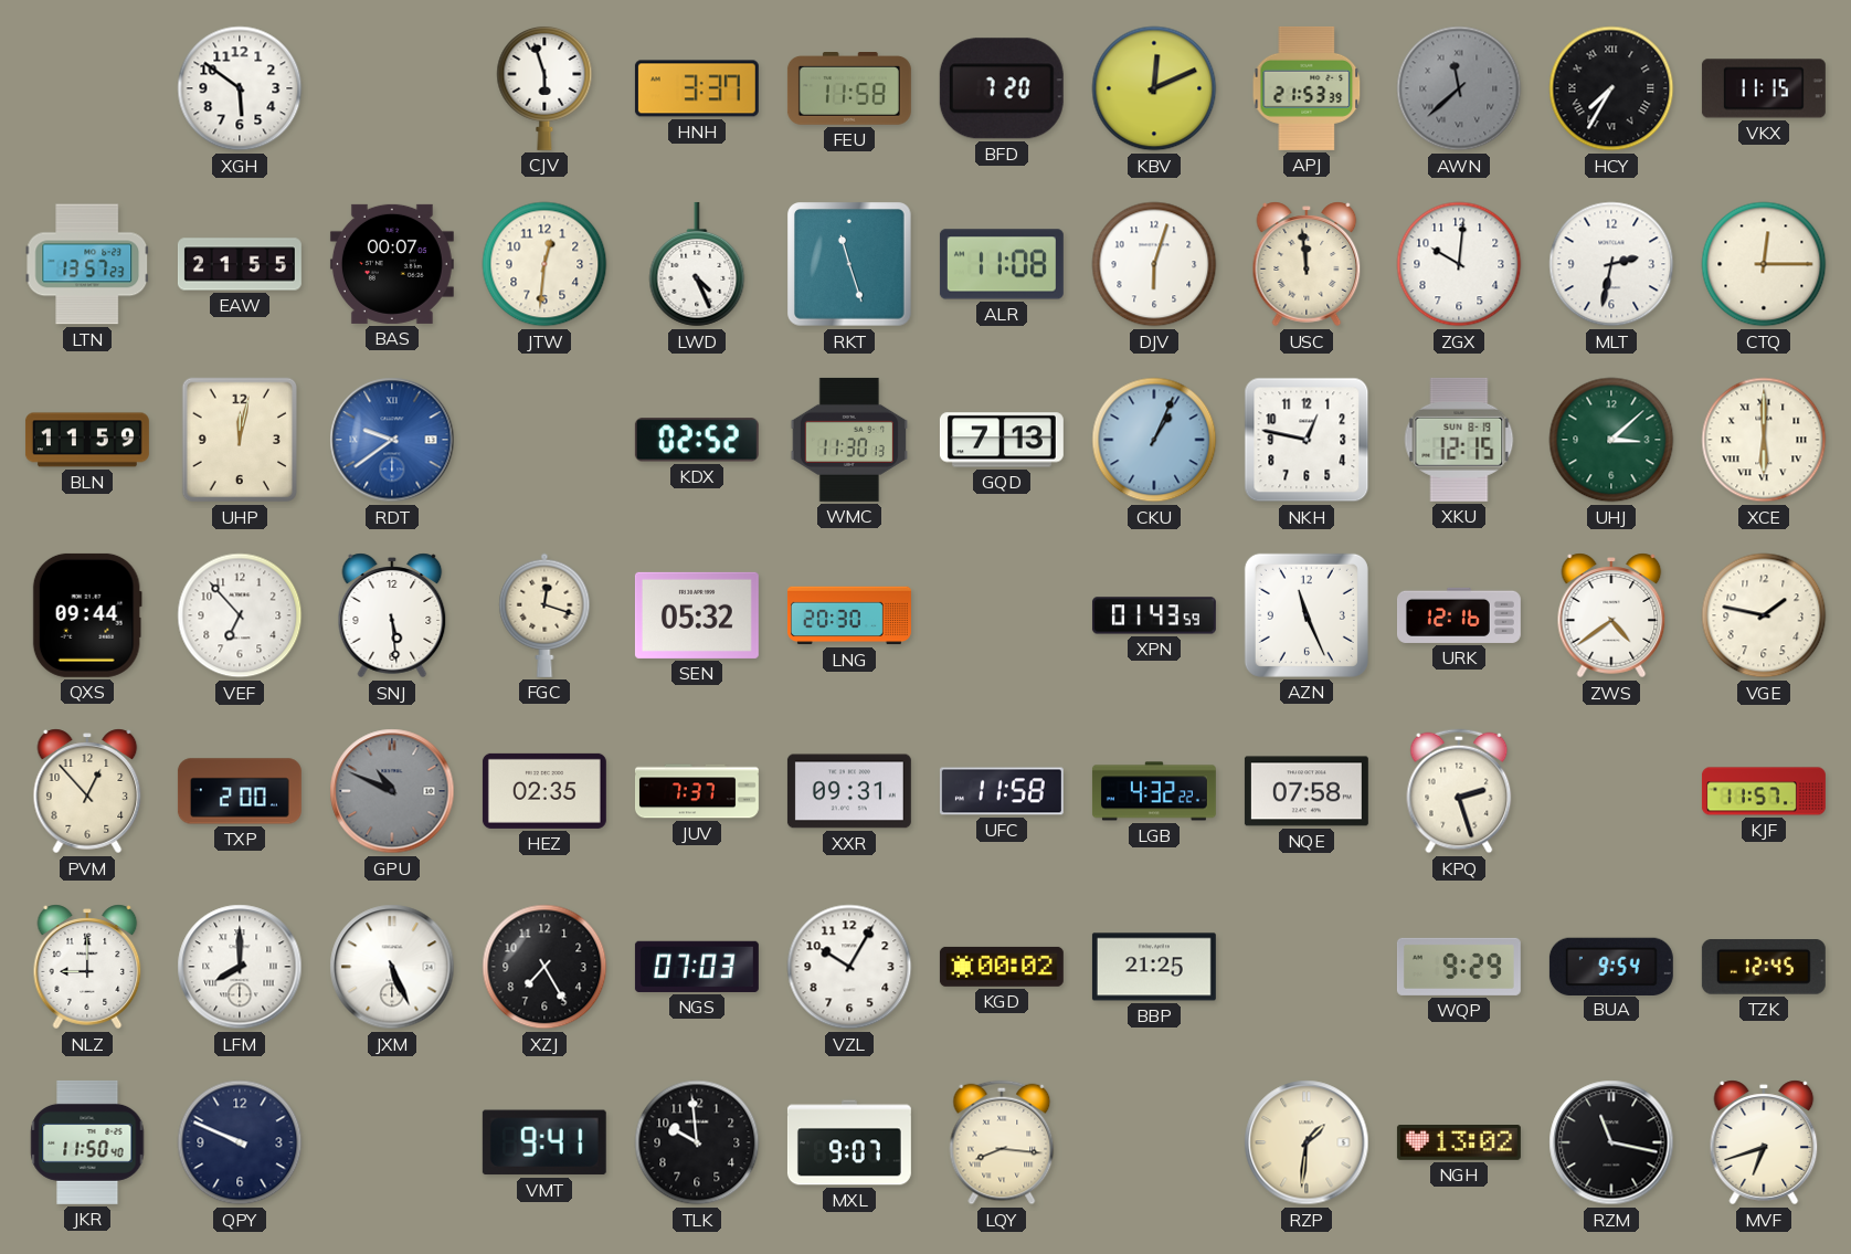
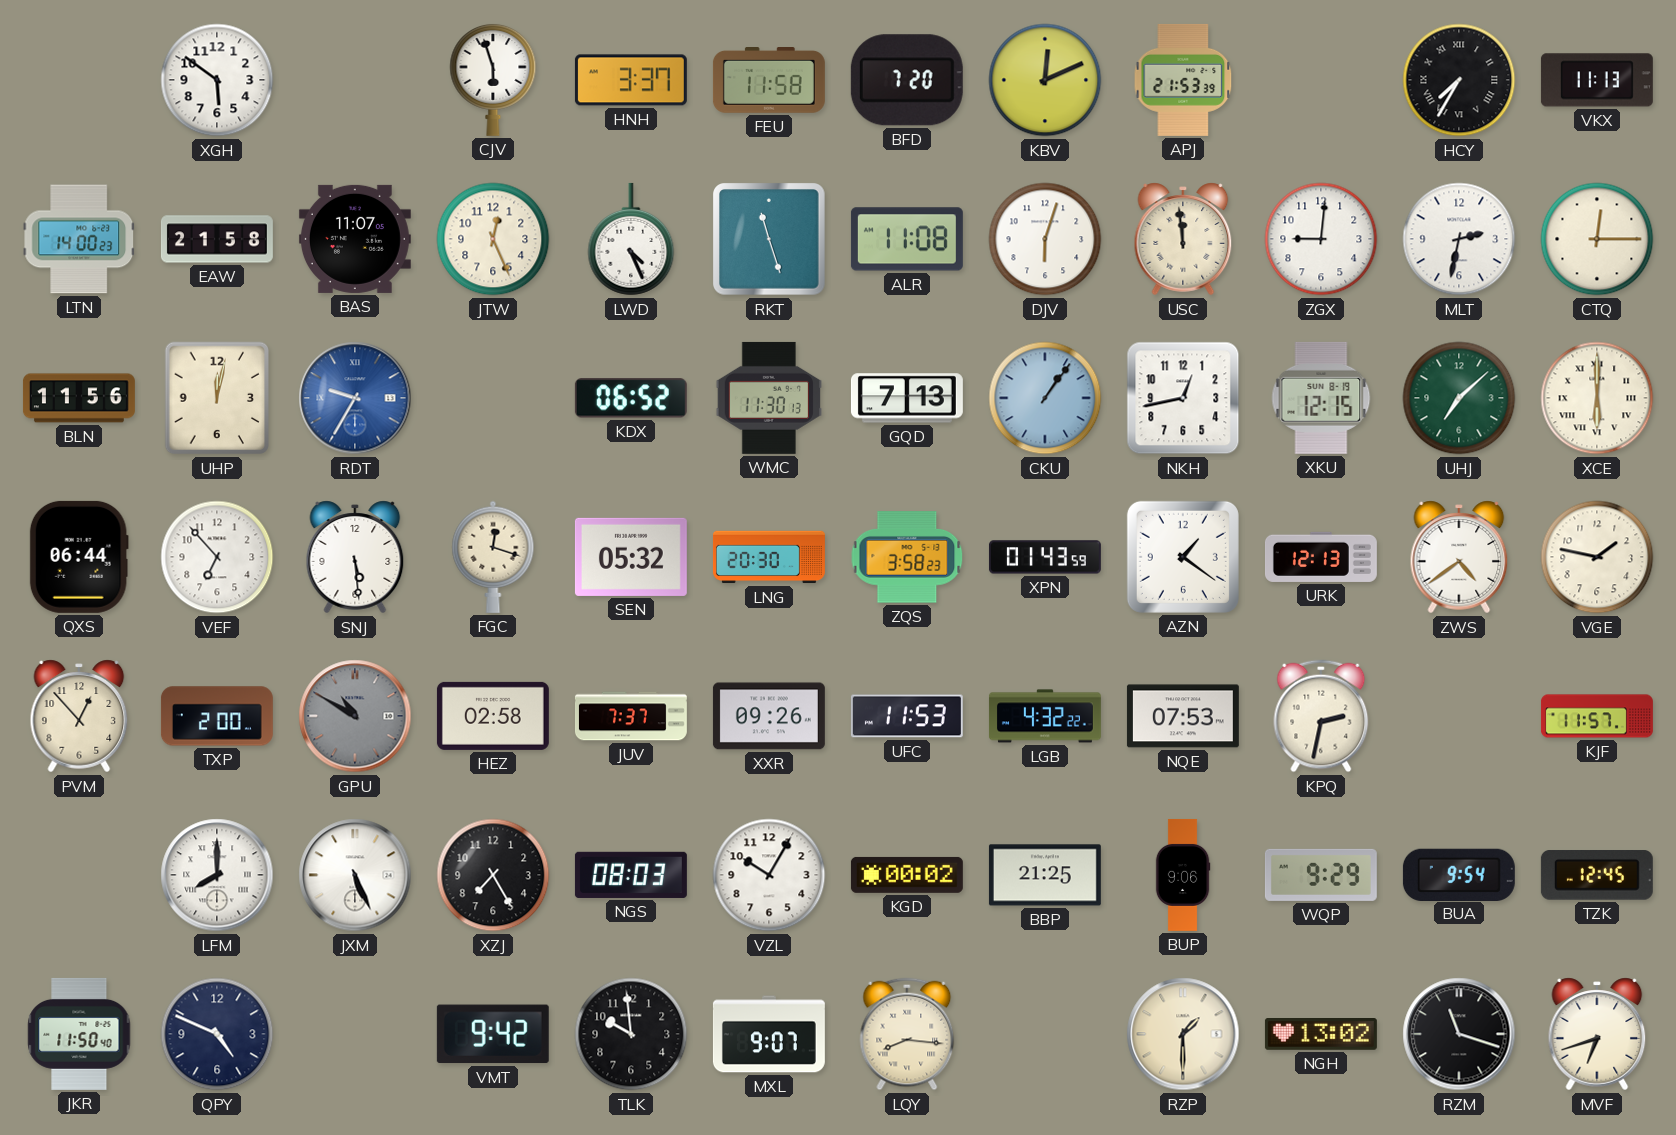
AWN: 11:38 -> none
VKX: 11:15 -> 11:13
LTN: 13:57 -> 14:00
EAW: 21:55 -> 21:58
BAS: 00:07 -> 11:07
JTW: 12:31 -> 12:26
ZGX: 10:01 -> 9:01
BLN: 11:59 -> 11:56
RDT: 9:39 -> 9:35
KDX: 02:52 -> 06:52
CKU: 1:04 -> 1:06
NKH: 12:47 -> 12:43
UHJ: 3:08 -> 7:08
QXS: 09:44 -> 06:44
ZQS: none -> 3:58
AZN: 11:26 -> 1:21
URK: 12:16 -> 12:13
GPU: 10:49 -> 10:50
HEZ: 02:35 -> 02:58
XXR: 09:31 -> 09:26
UFC: 11:58 -> 11:53
NQE: 07:58 -> 07:53
KPQ: 2:27 -> 2:32
NLZ: 9:00 -> none
NGS: 07:03 -> 08:03
BUP: none -> 9:06
QPY: 9:49 -> 4:49
VMT: 9:41 -> 9:42
RZP: 1:31 -> 1:30
RZM: 11:17 -> 11:18
